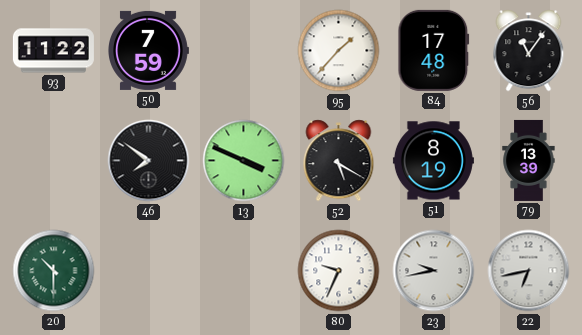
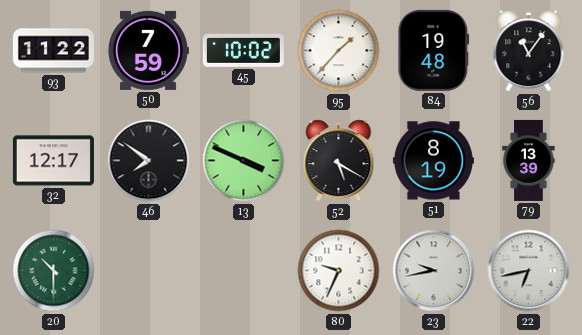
45: none -> 10:02
84: 17:48 -> 19:48
32: none -> 12:17
